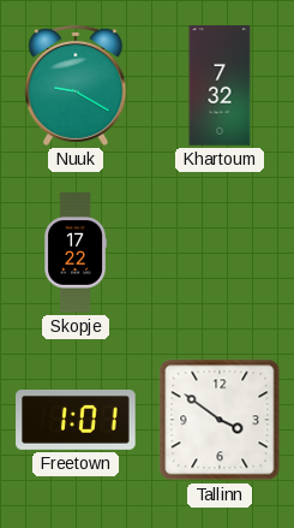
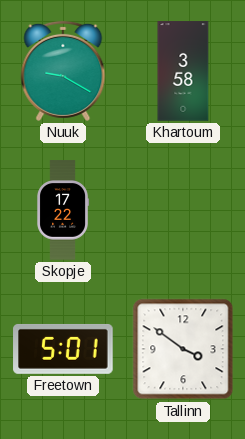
Khartoum: 7:32 -> 3:58
Freetown: 1:01 -> 5:01
